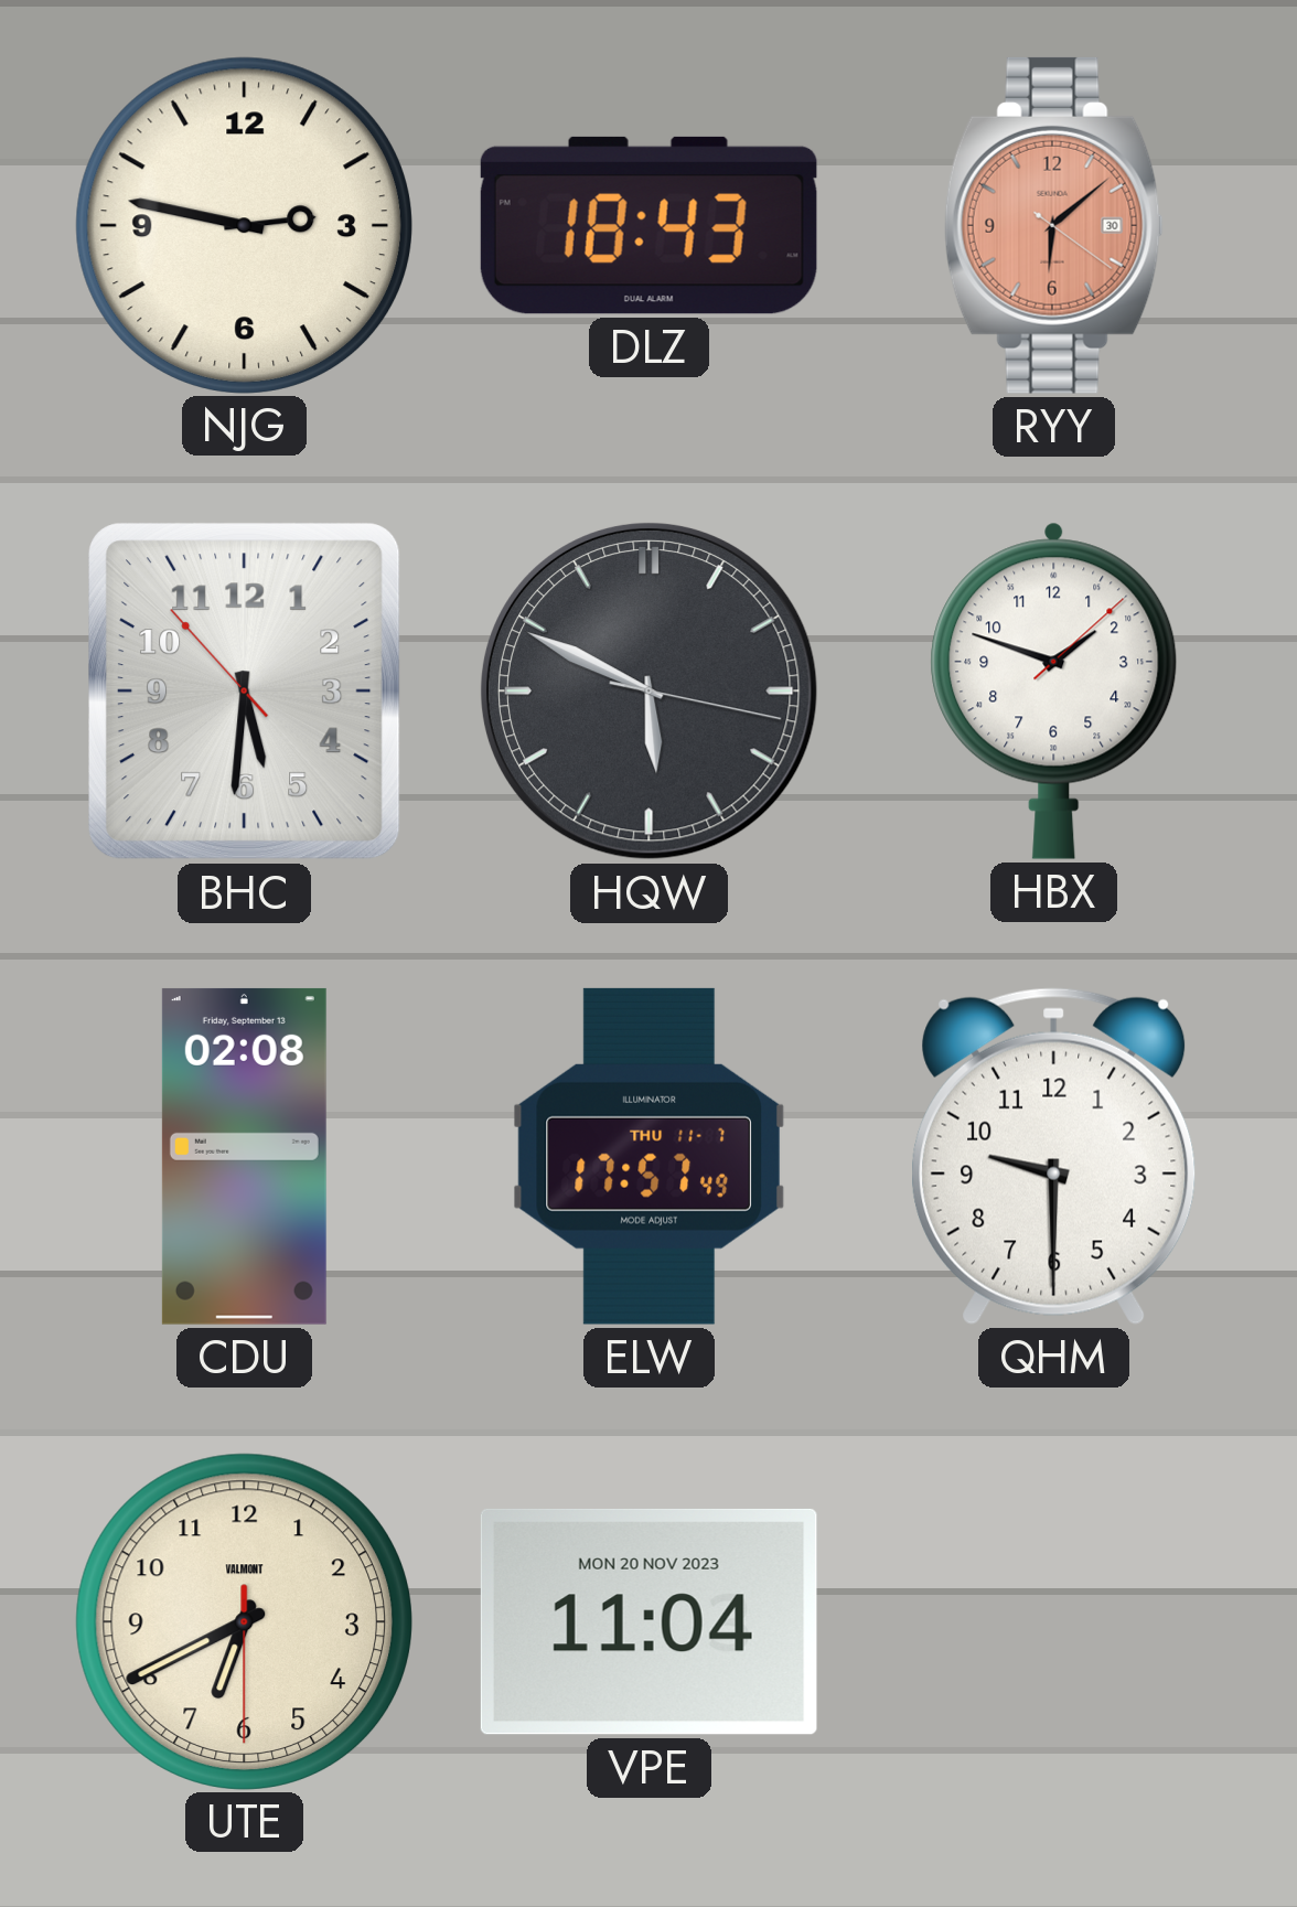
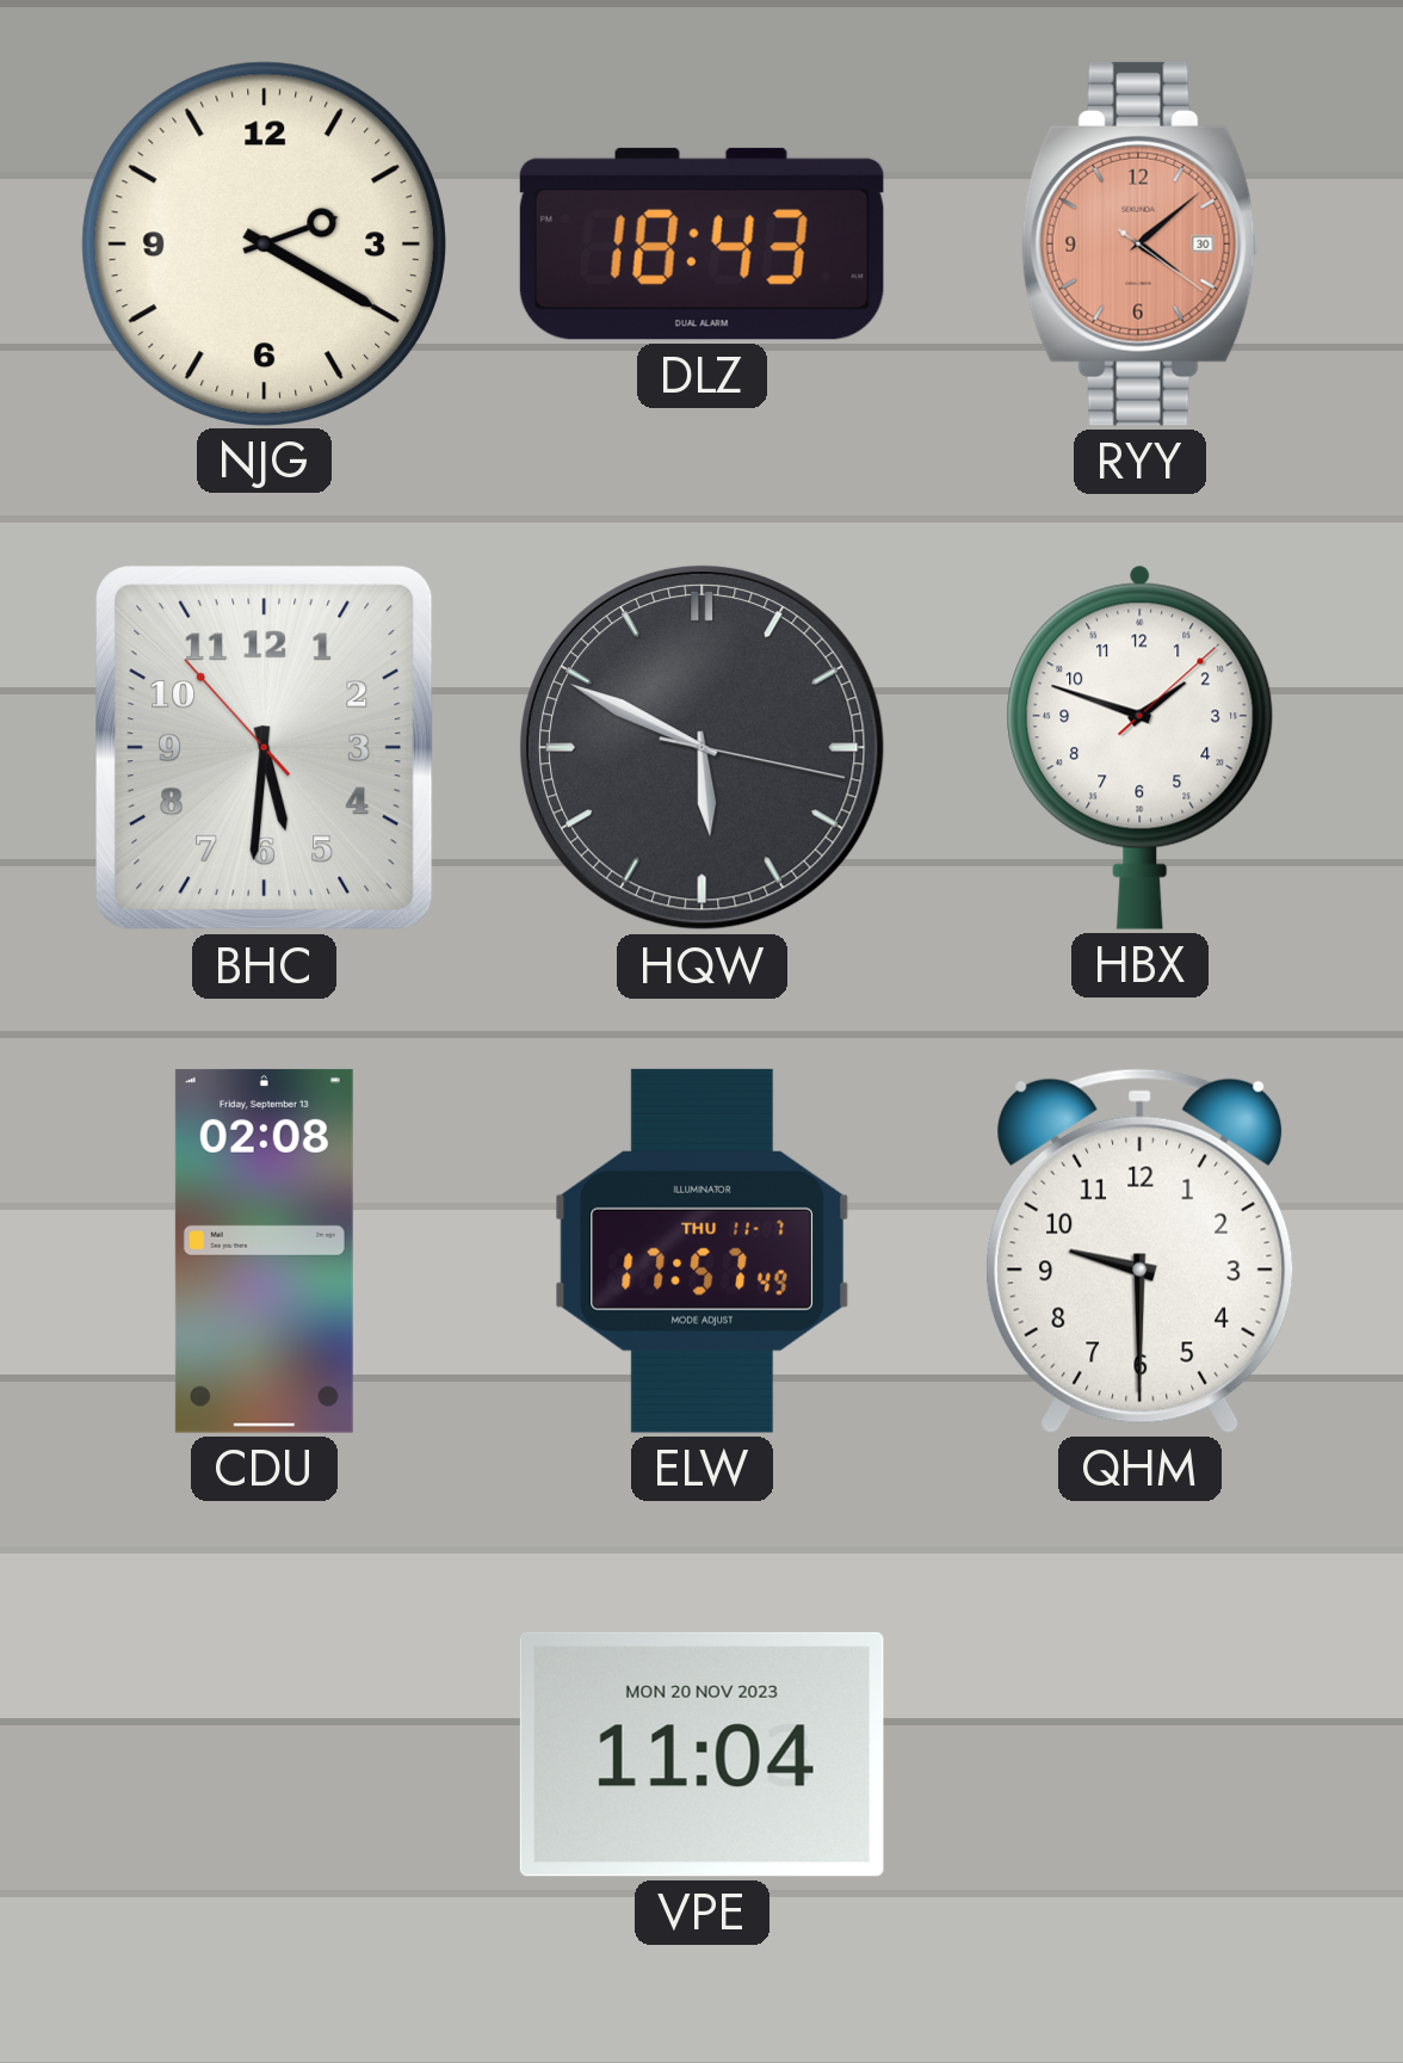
NJG: 2:47 -> 2:20
RYY: 6:08 -> 4:08
UTE: 6:40 -> none
